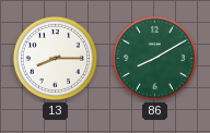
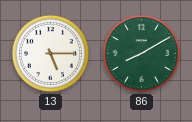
13: 8:15 -> 5:15
